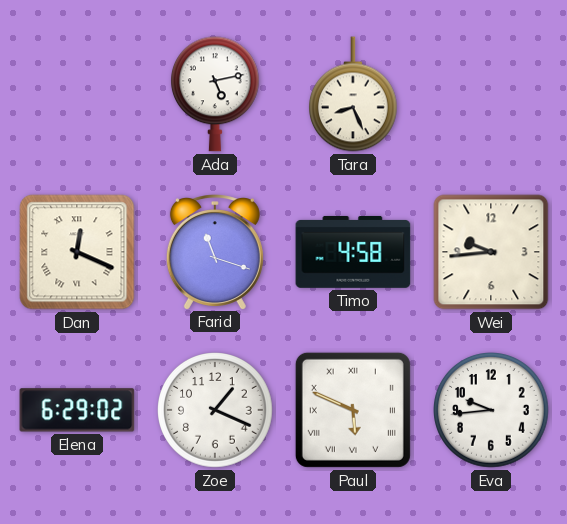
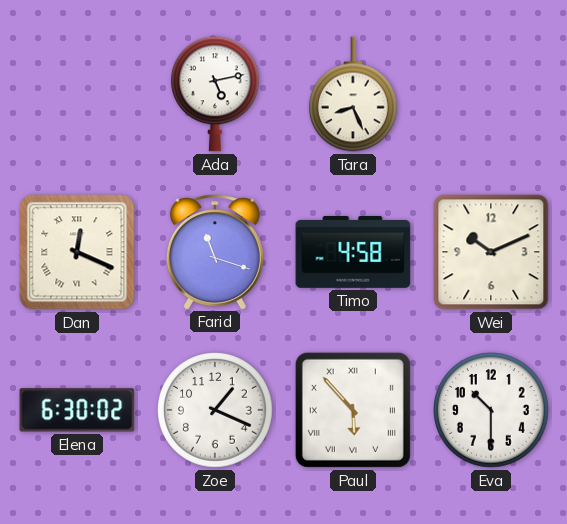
Wei: 9:44 -> 10:11
Elena: 6:29 -> 6:30
Paul: 5:49 -> 5:53
Eva: 9:44 -> 10:30
